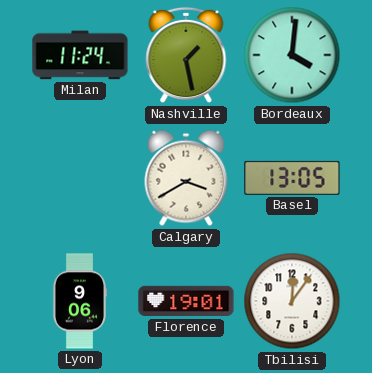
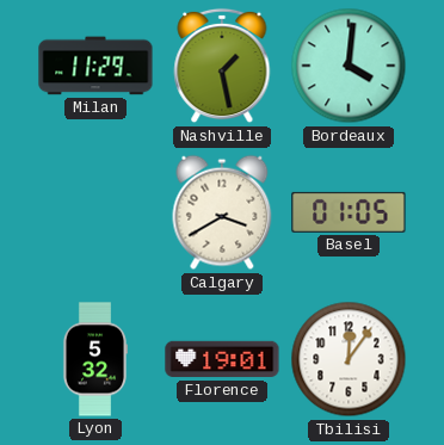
Milan: 11:24 -> 11:29
Basel: 13:05 -> 01:05
Lyon: 9:06 -> 5:32
